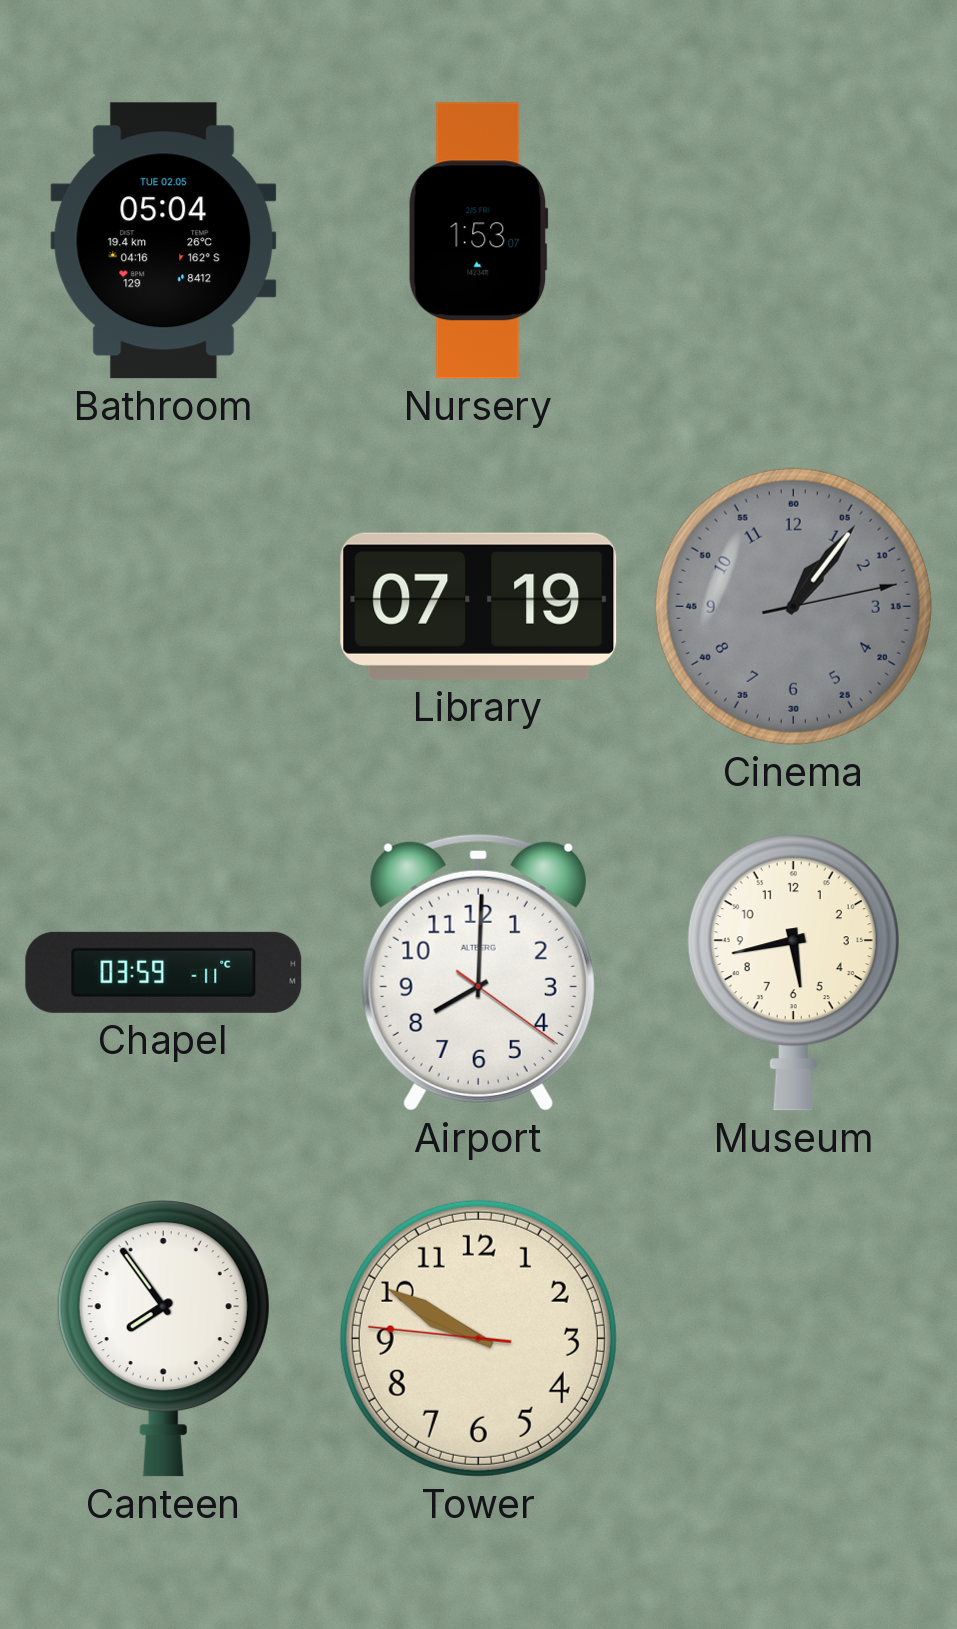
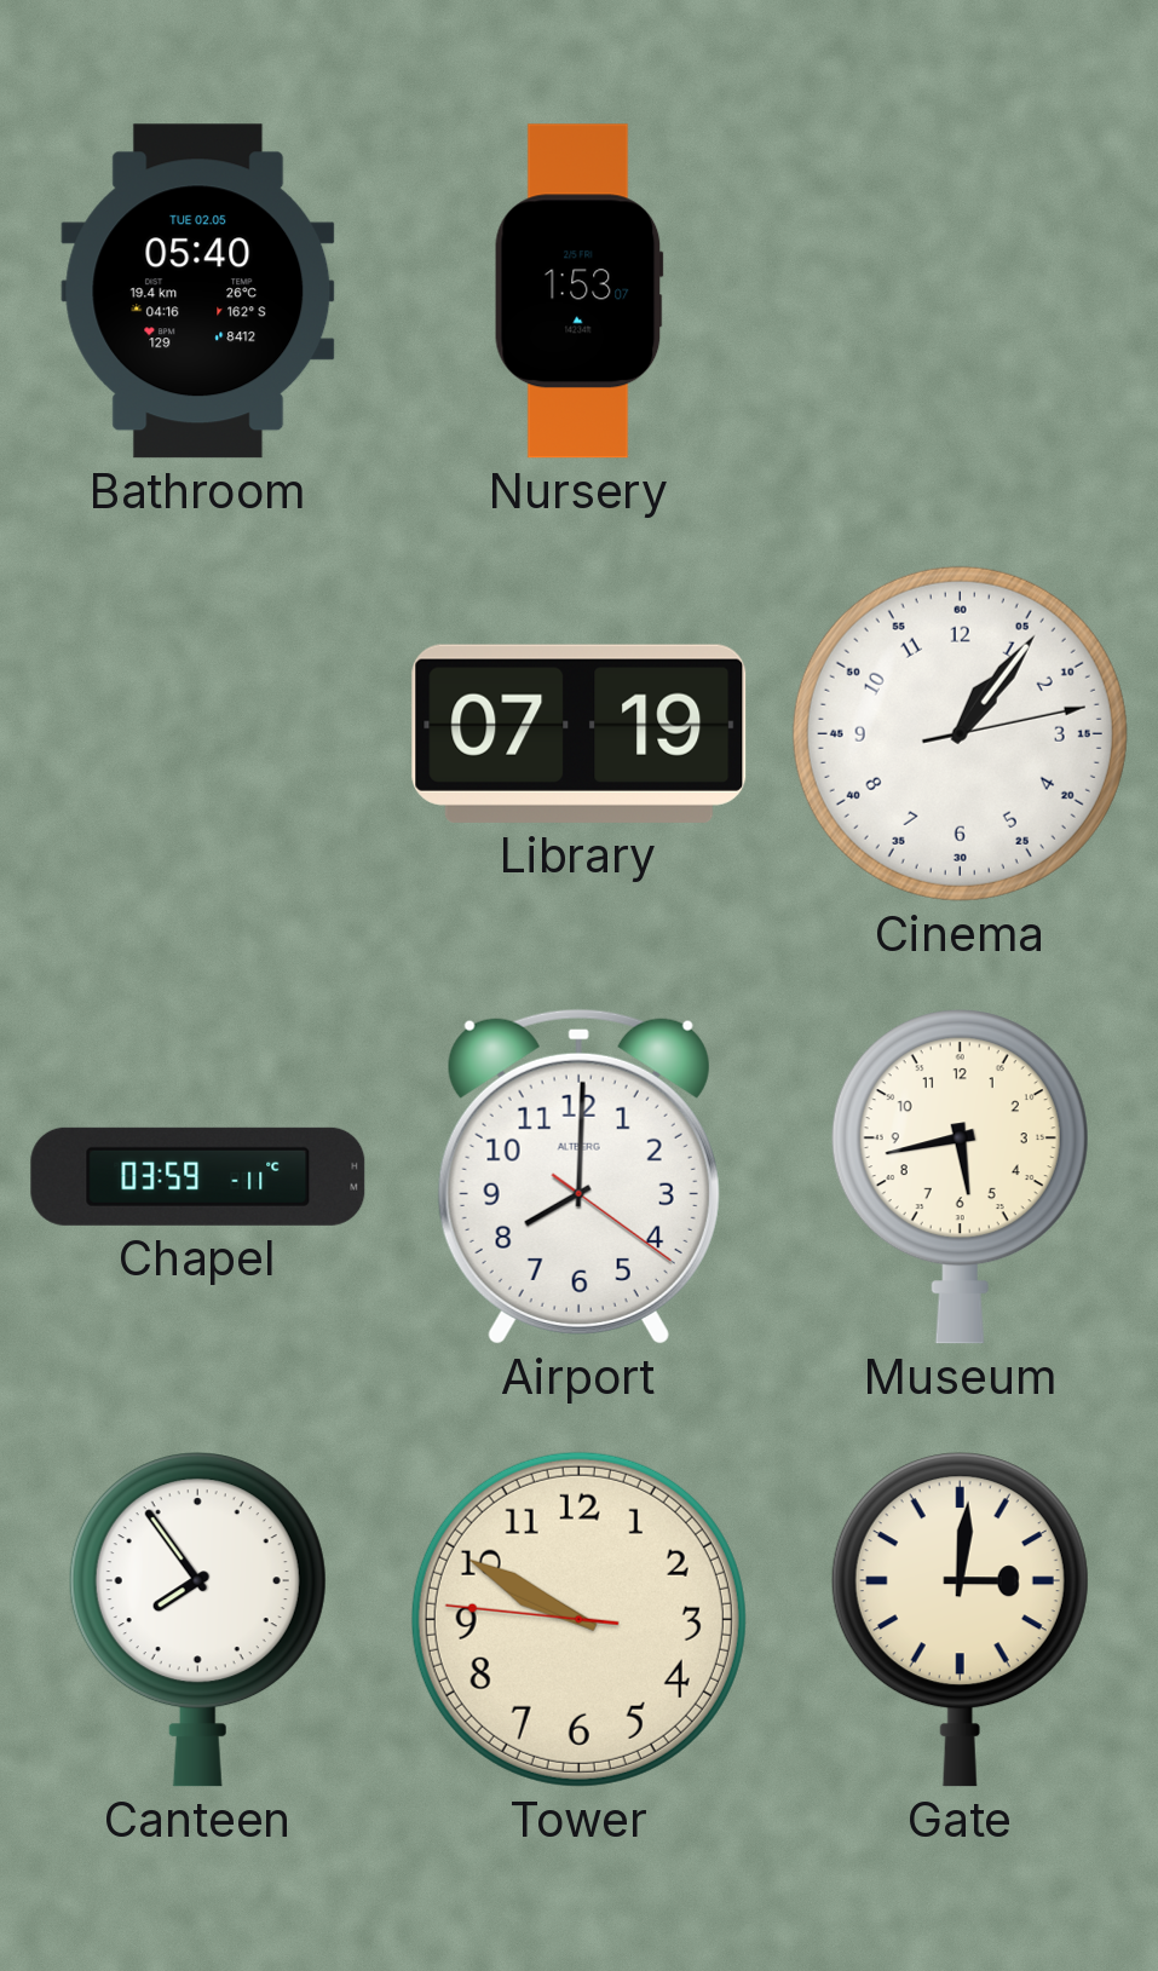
Bathroom: 05:04 -> 05:40
Cinema dial: grey -> white
Gate: none -> 3:01
